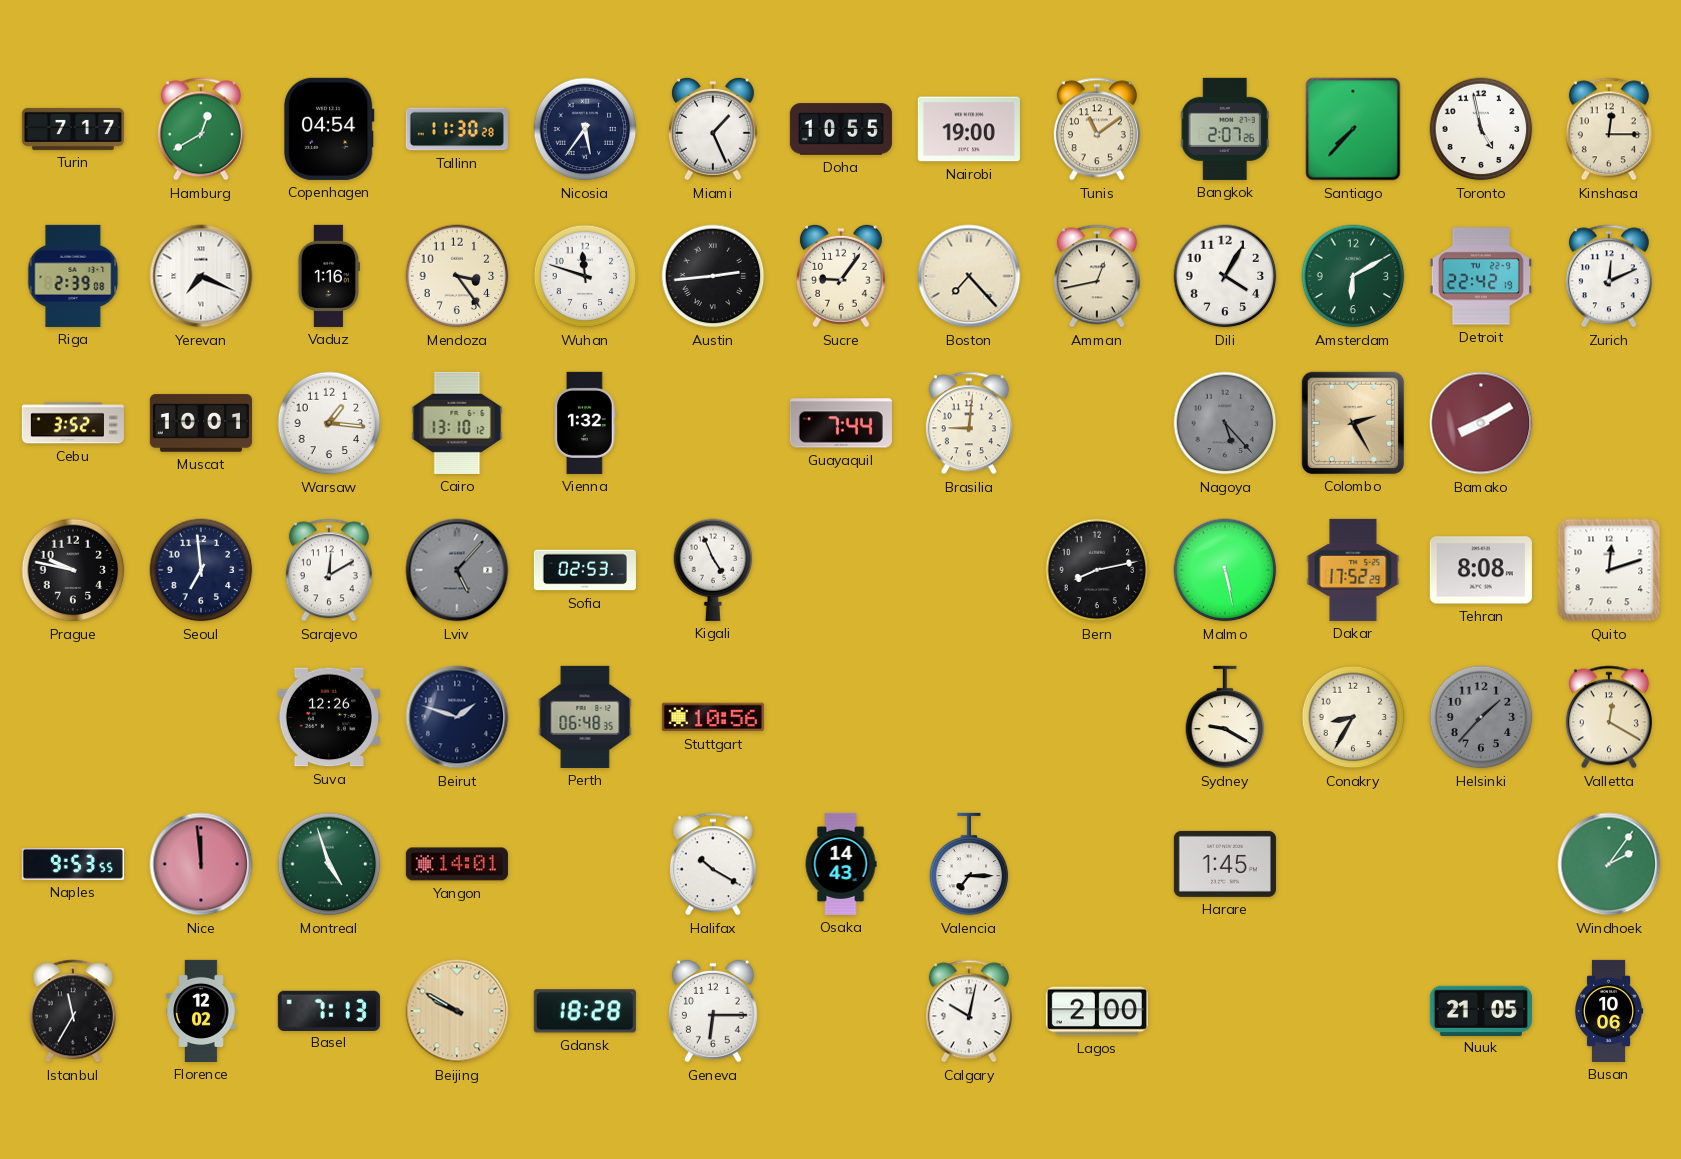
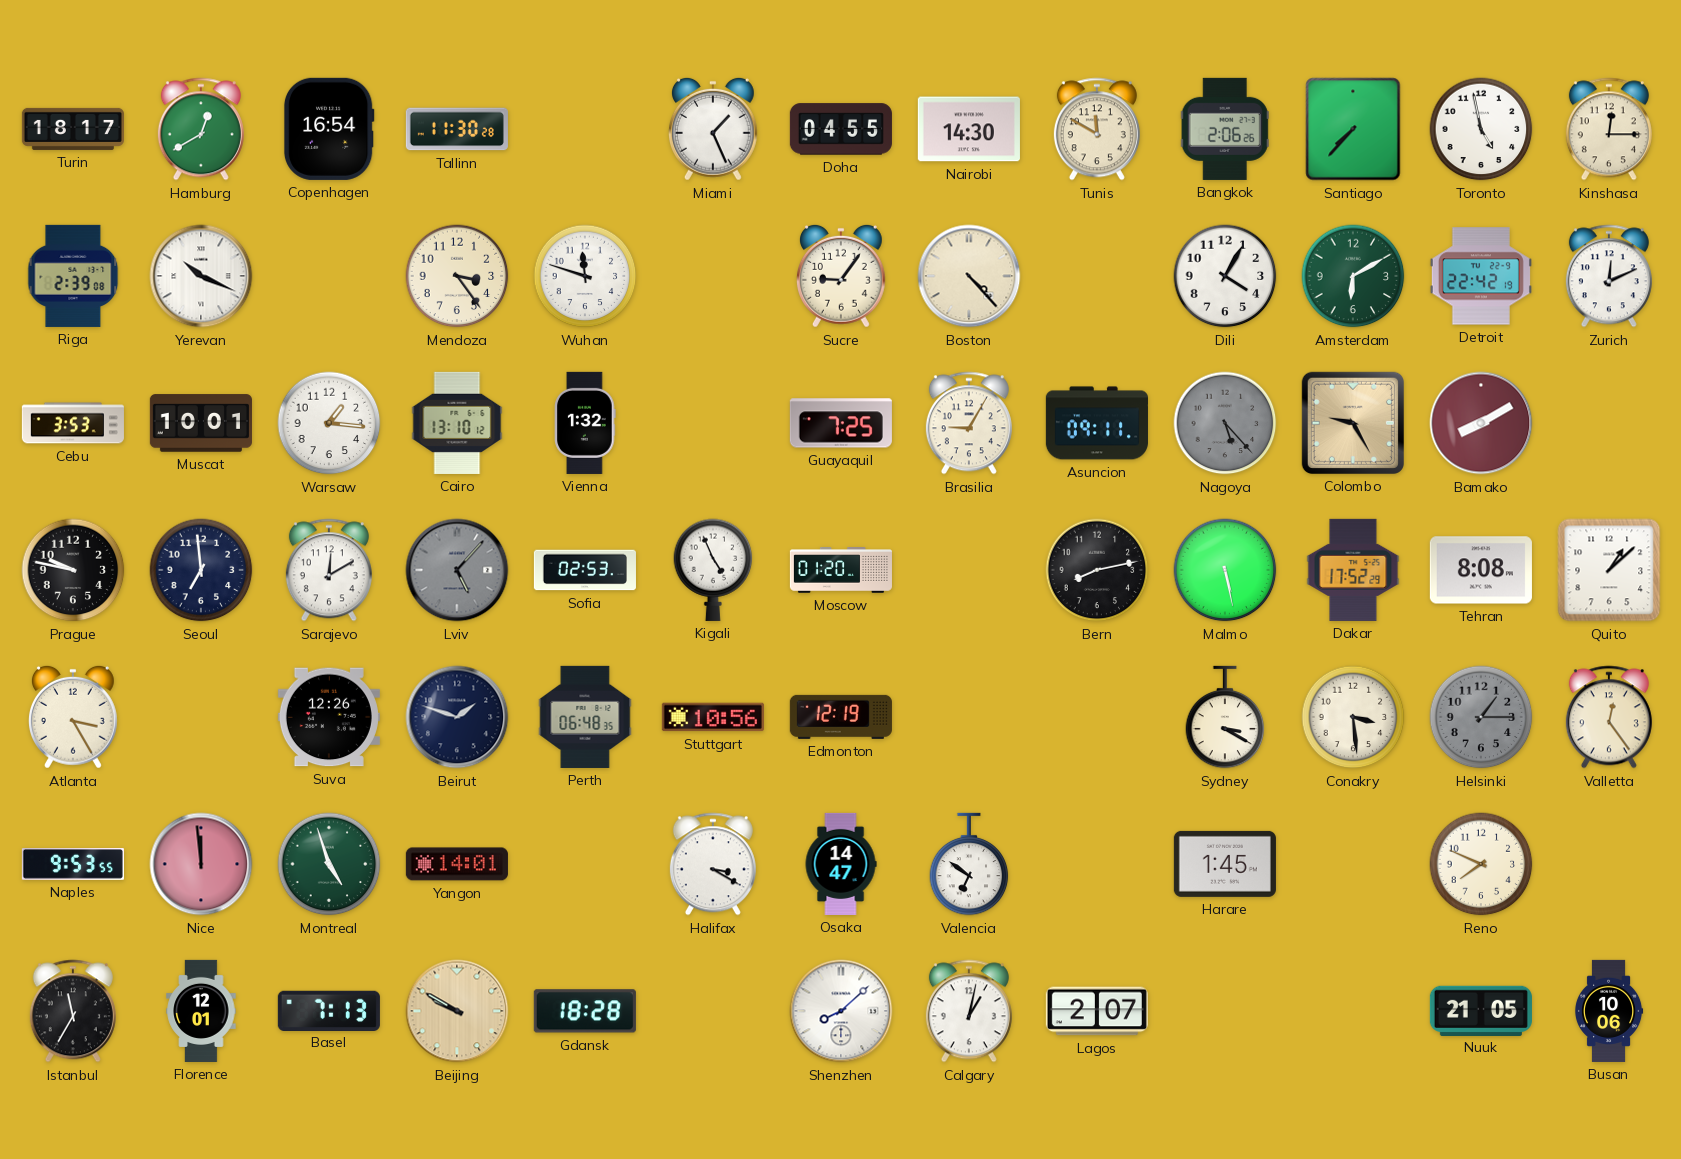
Turin: 7:17 -> 18:17
Copenhagen: 04:54 -> 16:54
Nicosia: 5:36 -> none
Doha: 10:55 -> 04:55
Nairobi: 19:00 -> 14:30
Tunis: 11:09 -> 11:50
Bangkok: 2:07 -> 2:06
Yerevan: 7:19 -> 10:19
Vaduz: 1:16 -> none
Austin: 2:44 -> none
Boston: 7:23 -> 4:23
Amman: 12:43 -> none
Cebu: 3:52 -> 3:53
Guayaquil: 7:44 -> 7:25
Brasilia: 9:01 -> 9:05
Asuncion: none -> 09:11
Colombo: 2:25 -> 9:25
Moscow: none -> 01:20
Quito: 12:12 -> 1:08
Atlanta: none -> 3:25
Edmonton: none -> 12:19
Sydney: 9:20 -> 3:20
Conakry: 8:35 -> 3:29
Helsinki: 1:37 -> 1:15
Valletta: 12:20 -> 12:24
Halifax: 10:20 -> 3:20
Osaka: 14:43 -> 14:47
Valencia: 7:15 -> 6:51
Reno: none -> 7:49
Windhoek: 2:06 -> none
Florence: 12:02 -> 12:01
Geneva: 6:15 -> none
Shenzhen: none -> 8:08
Calgary: 10:02 -> 1:02
Lagos: 2:00 -> 2:07
